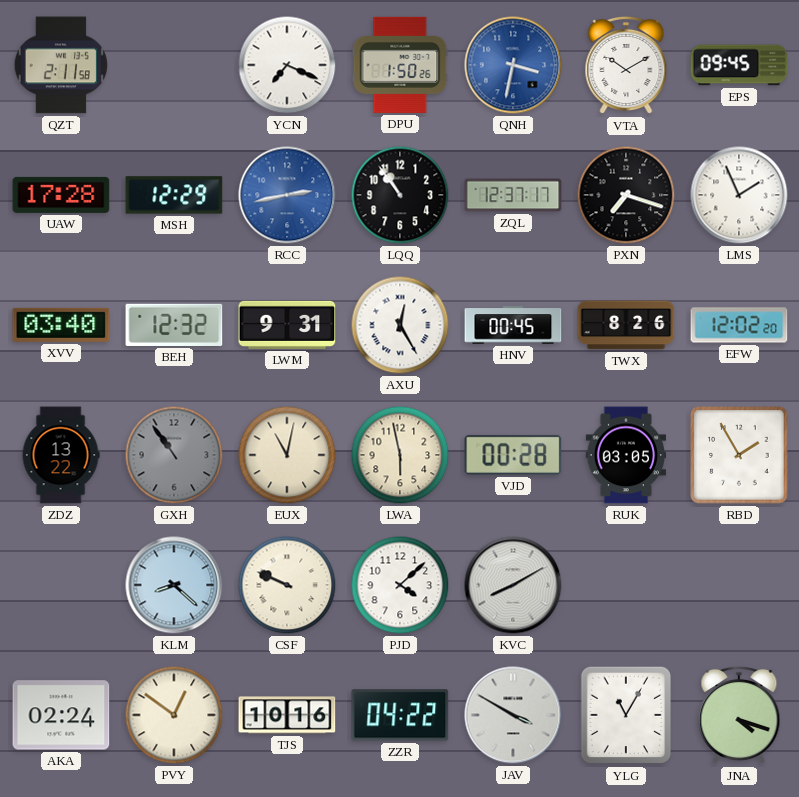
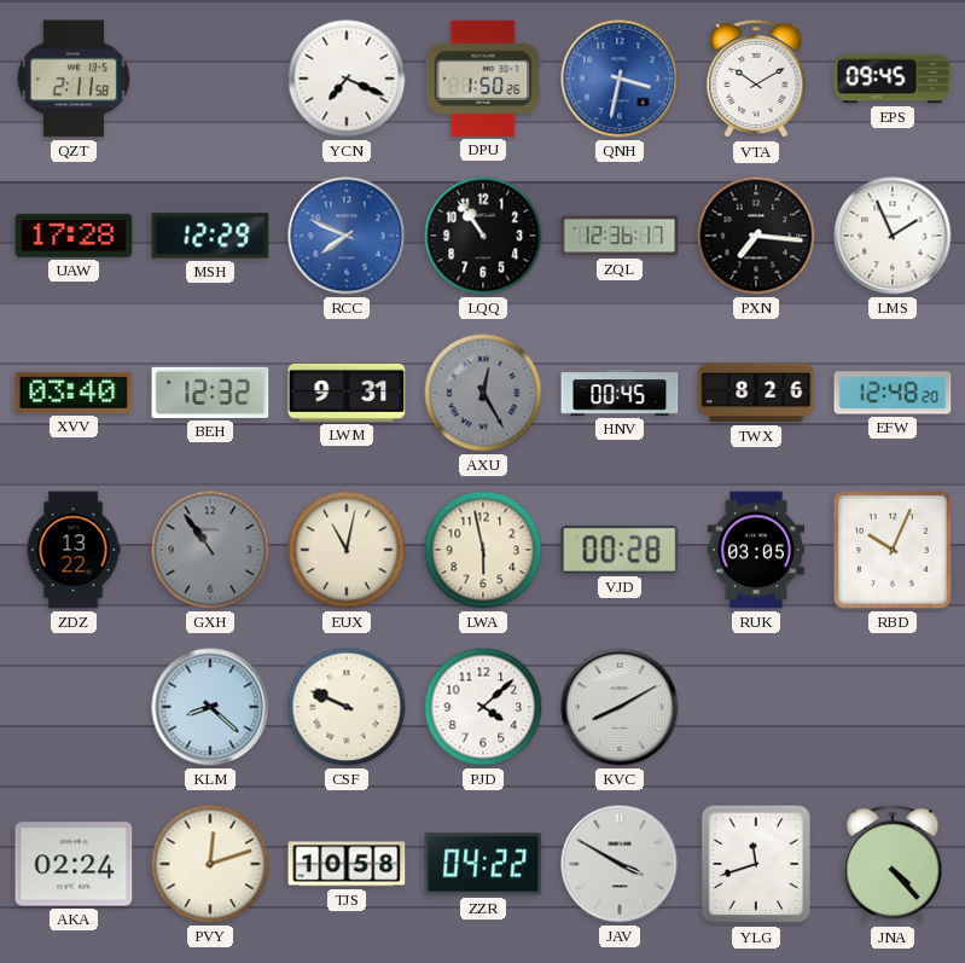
RCC: 2:43 -> 7:49
ZQL: 12:37 -> 12:36
PXN: 7:18 -> 7:16
AXU dial: white -> grey
EFW: 12:02 -> 12:48
RBD: 1:55 -> 10:04
PVY: 12:51 -> 12:12
TJS: 10:16 -> 10:58
YLG: 11:05 -> 11:42
JNA: 4:18 -> 4:23
